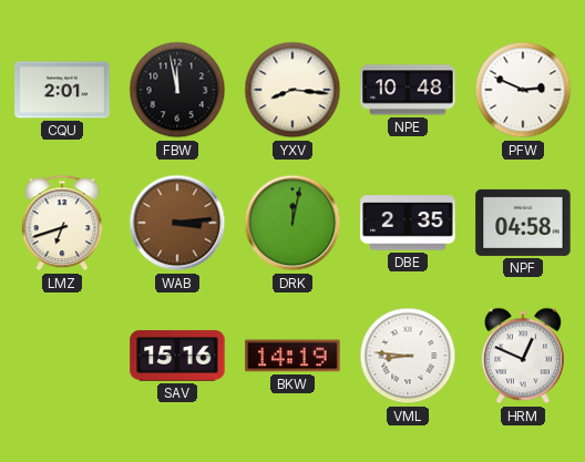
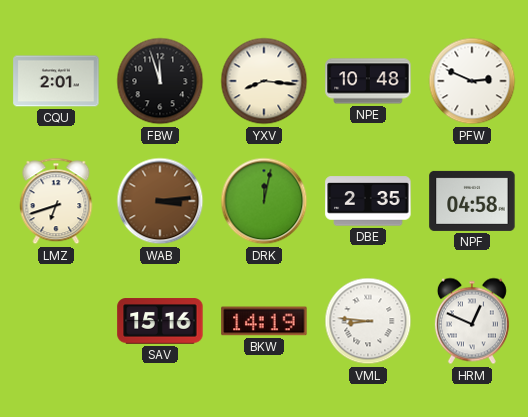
FBW: 11:58 -> 11:57
